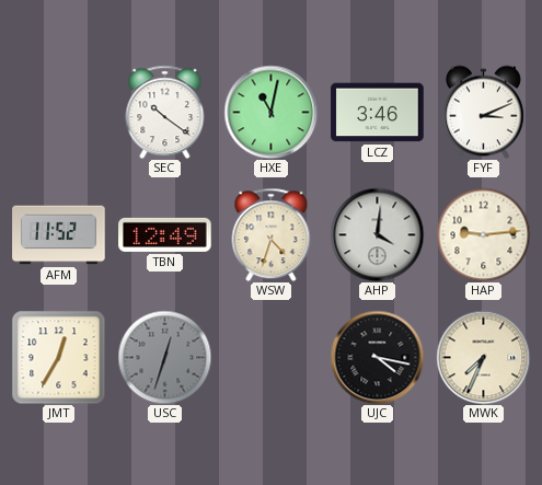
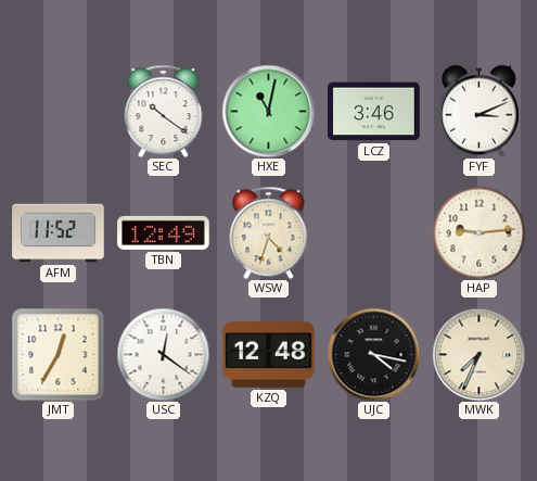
AHP: 4:01 -> none
USC: 12:33 -> 12:21
USC dial: grey -> white
KZQ: none -> 12:48
